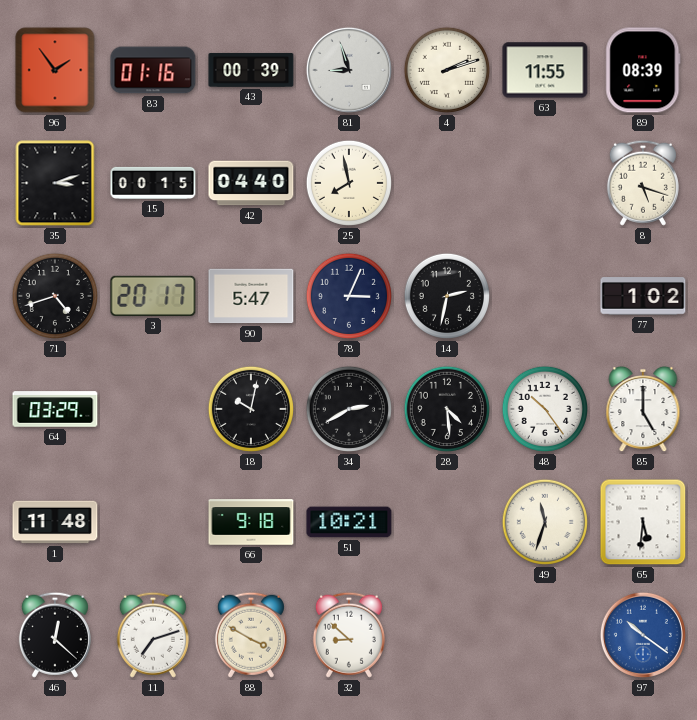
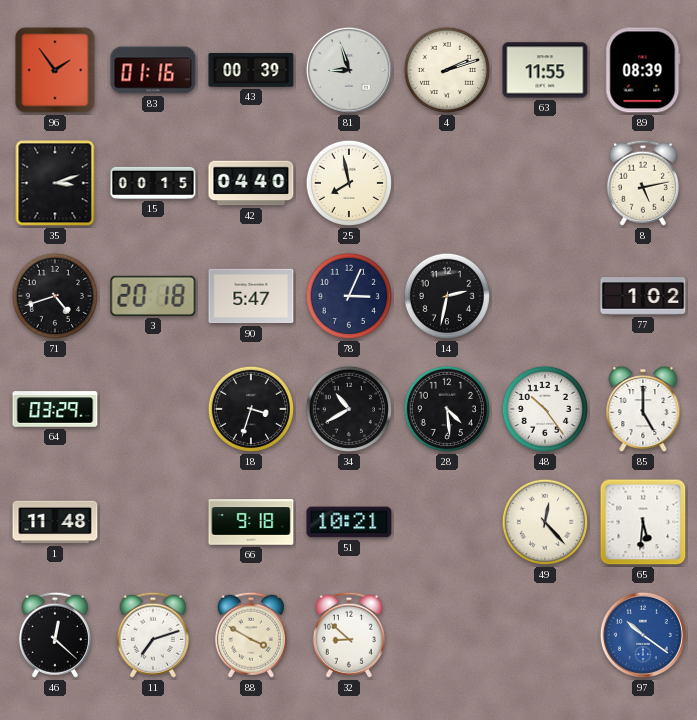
8: 5:18 -> 5:13
3: 20:17 -> 20:18
18: 10:02 -> 3:33
34: 2:40 -> 10:40
49: 11:33 -> 12:23
